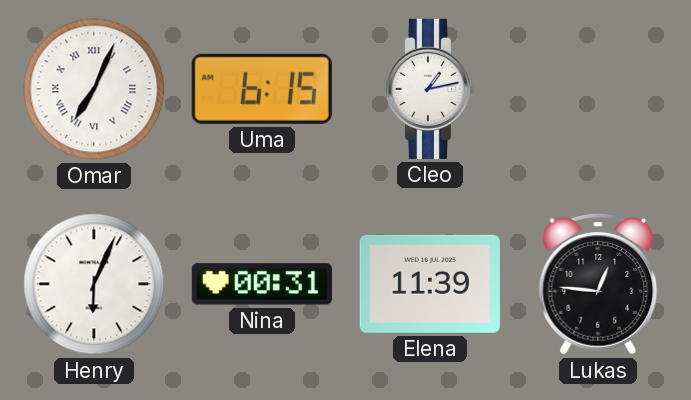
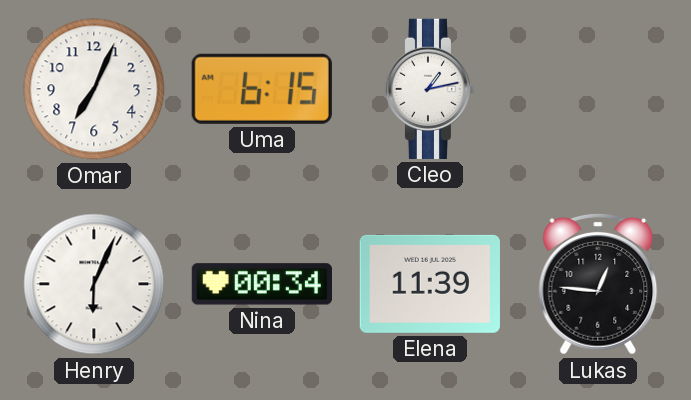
Omar numerals: Roman -> Arabic
Nina: 00:31 -> 00:34
